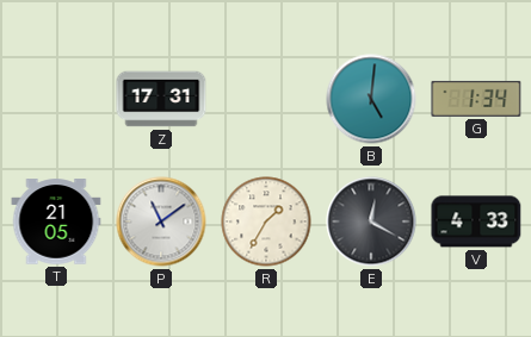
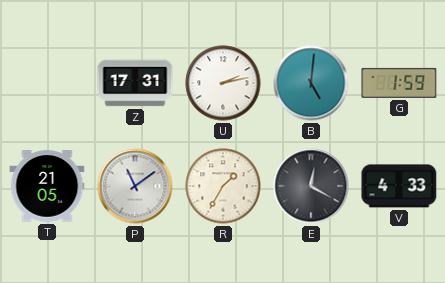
U: none -> 2:13
G: 1:34 -> 1:59
